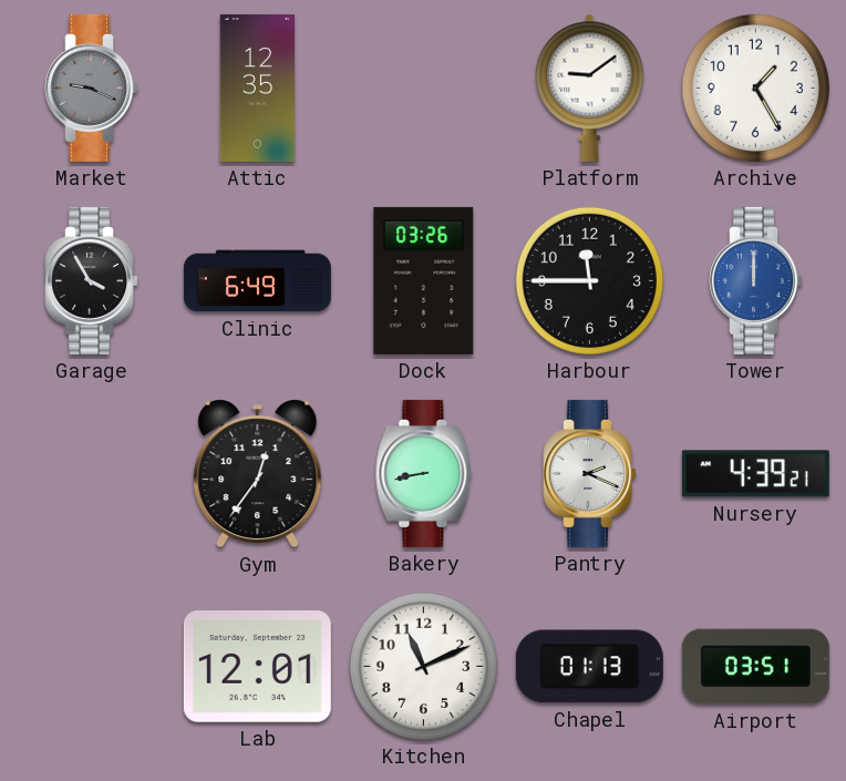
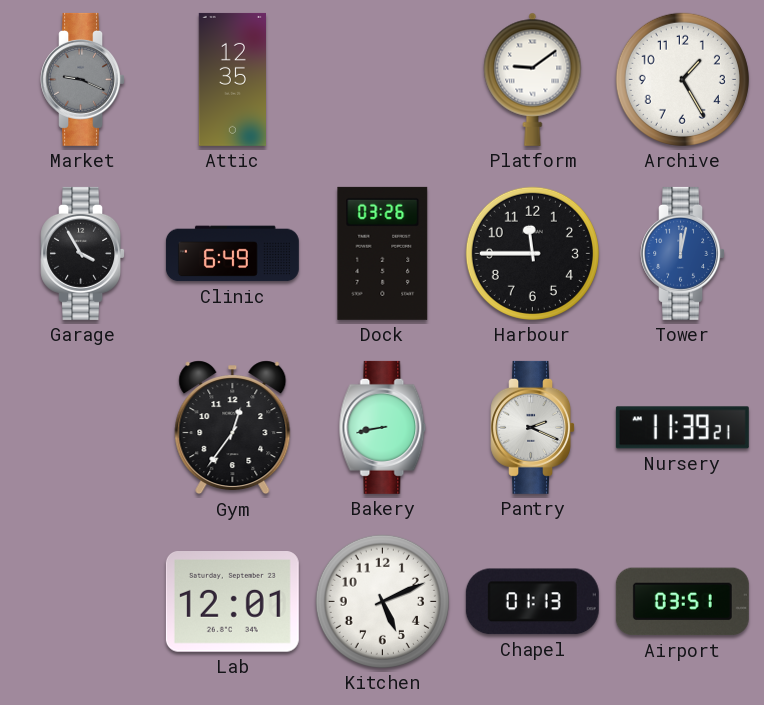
Tower: 12:00 -> 12:02
Nursery: 4:39 -> 11:39
Kitchen: 11:11 -> 5:11
